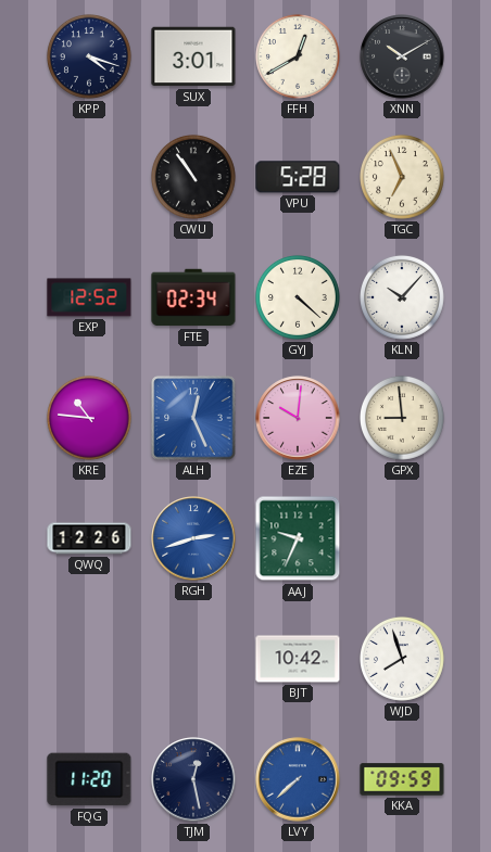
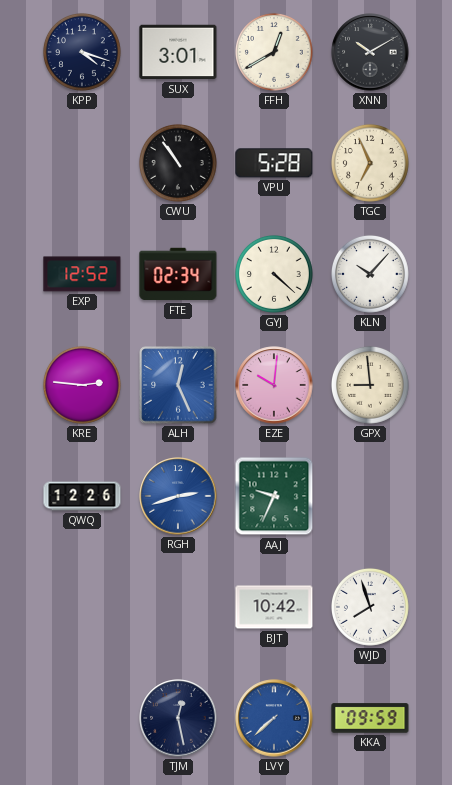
KRE: 10:46 -> 2:46
FQG: 11:20 -> none
